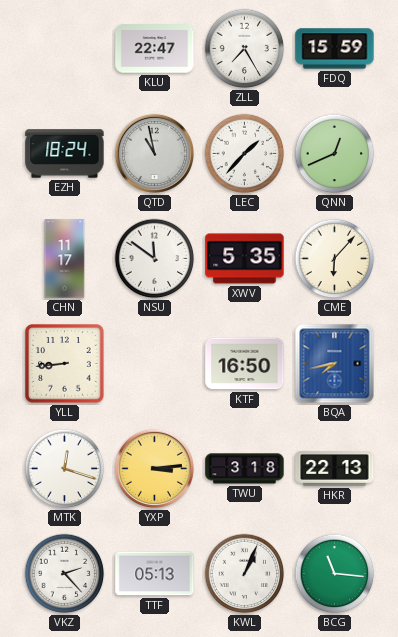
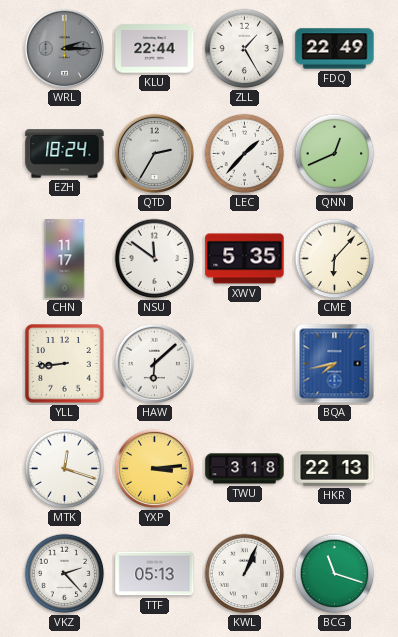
WRL: none -> 2:15
KLU: 22:47 -> 22:44
ZLL: 7:25 -> 1:25
FDQ: 15:59 -> 22:49
QTD: 10:58 -> 2:35
HAW: none -> 6:08
KTF: 16:50 -> none
BCG: 11:16 -> 11:18
